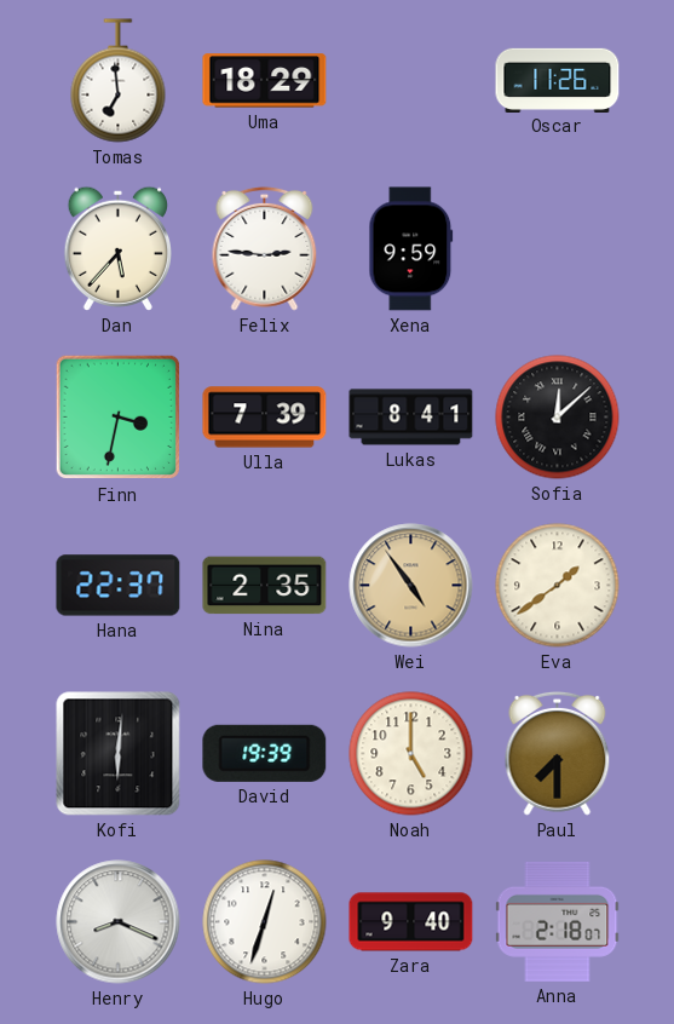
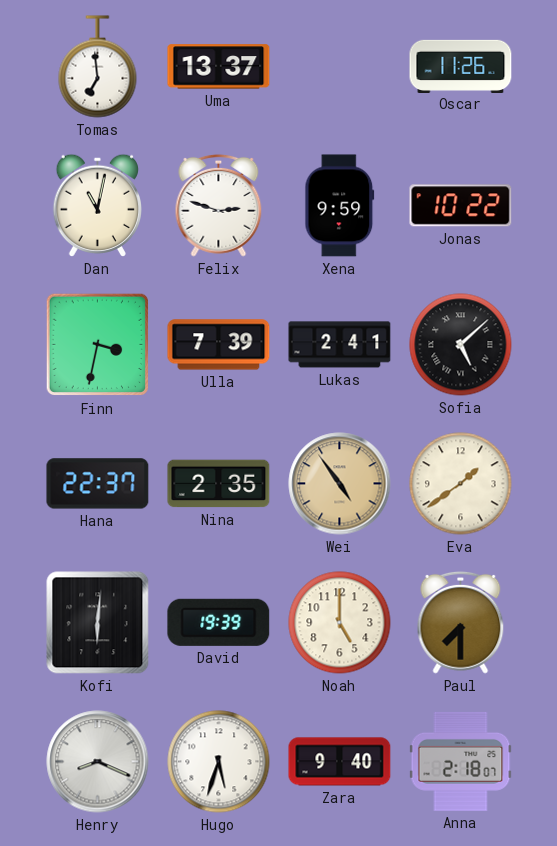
Uma: 18:29 -> 13:37
Dan: 5:37 -> 11:02
Felix: 2:46 -> 2:48
Jonas: none -> 10:22
Lukas: 8:41 -> 2:41
Sofia: 12:08 -> 5:08
Hugo: 12:33 -> 5:33
